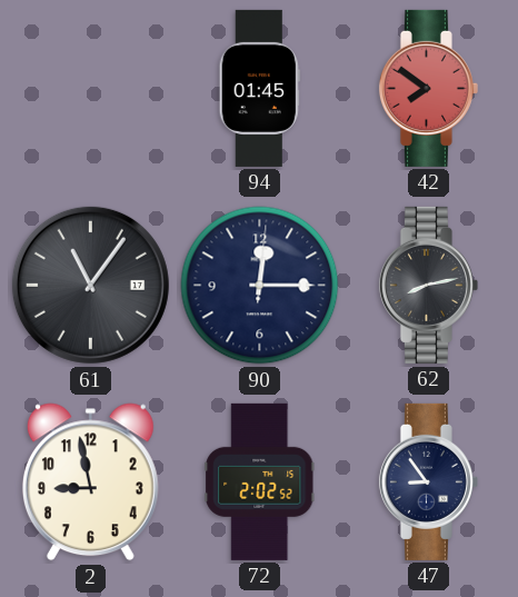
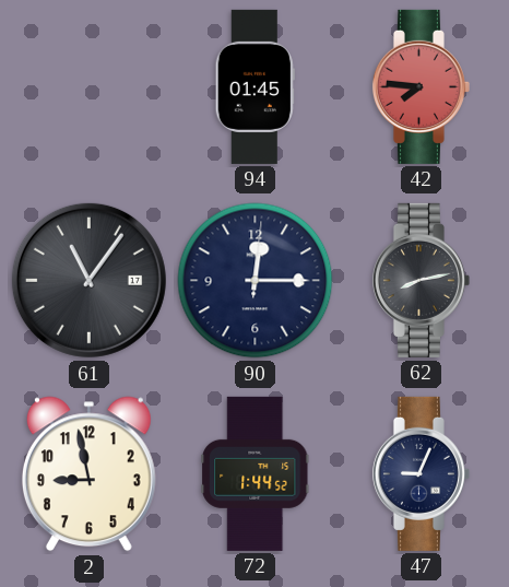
42: 7:51 -> 7:46
72: 2:02 -> 1:44
47: 8:54 -> 9:04
